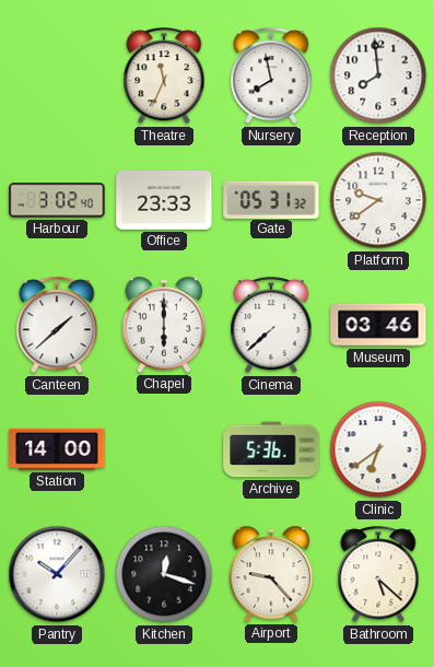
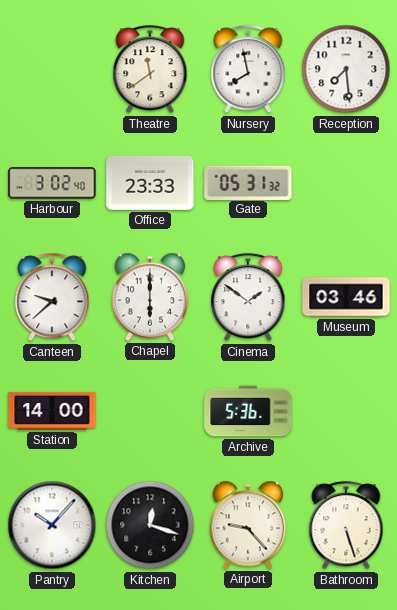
Theatre: 11:34 -> 11:39
Reception: 7:59 -> 7:29
Platform: 9:39 -> none
Canteen: 1:38 -> 9:38
Cinema: 7:38 -> 1:51
Clinic: 6:39 -> none
Bathroom: 5:22 -> 5:27
